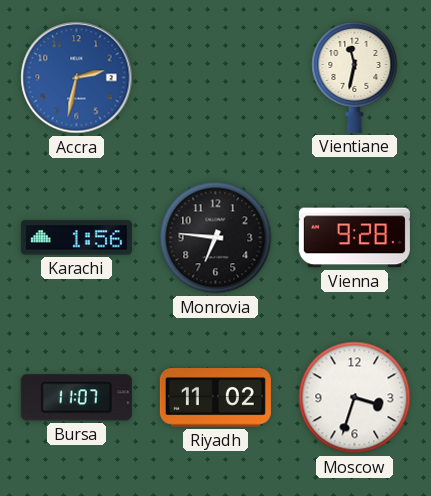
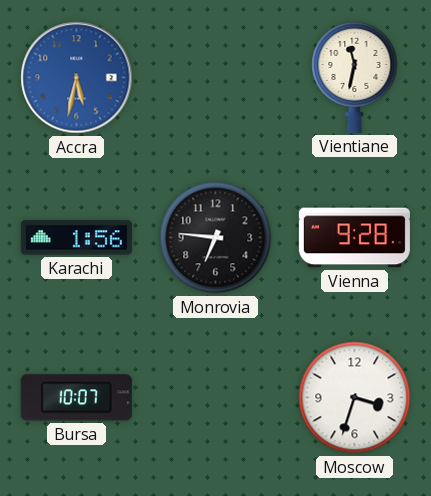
Accra: 2:32 -> 5:32
Bursa: 11:07 -> 10:07
Riyadh: 11:02 -> none
